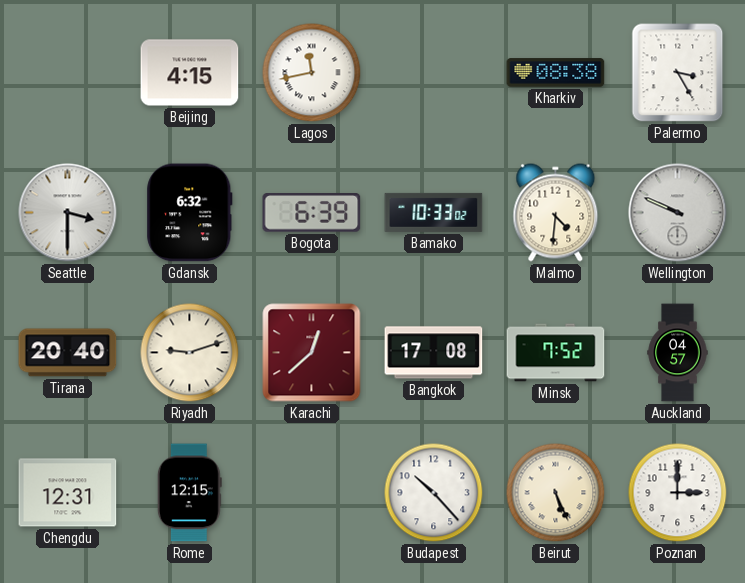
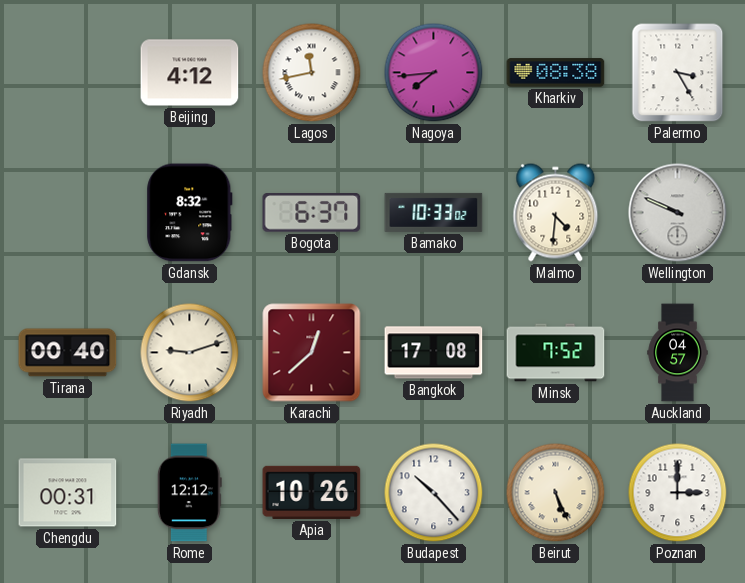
Beijing: 4:15 -> 4:12
Nagoya: none -> 7:44
Seattle: 3:30 -> none
Gdansk: 6:32 -> 8:32
Bogota: 6:39 -> 6:37
Tirana: 20:40 -> 00:40
Chengdu: 12:31 -> 00:31
Rome: 12:15 -> 12:12
Apia: none -> 10:26
